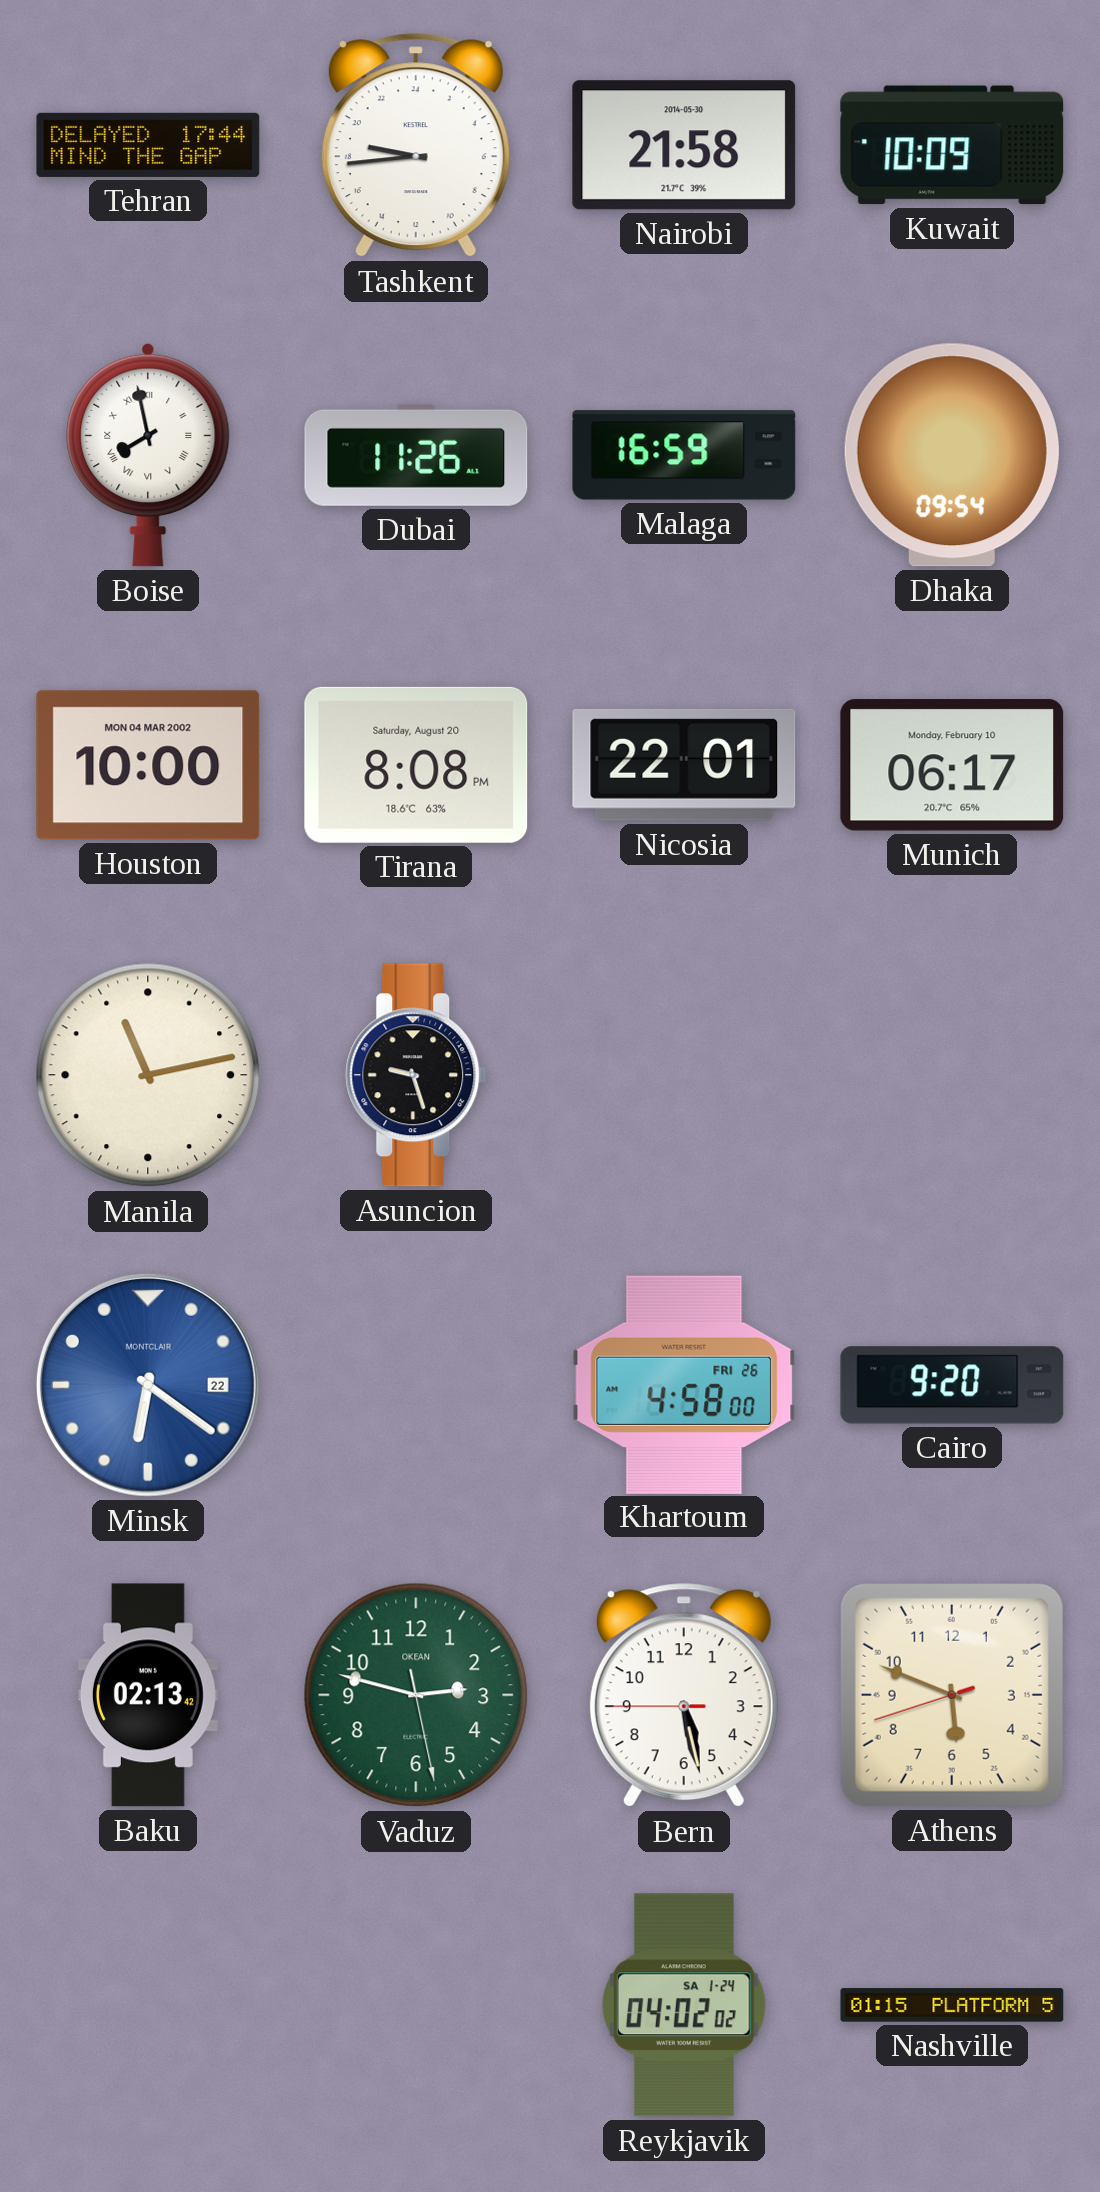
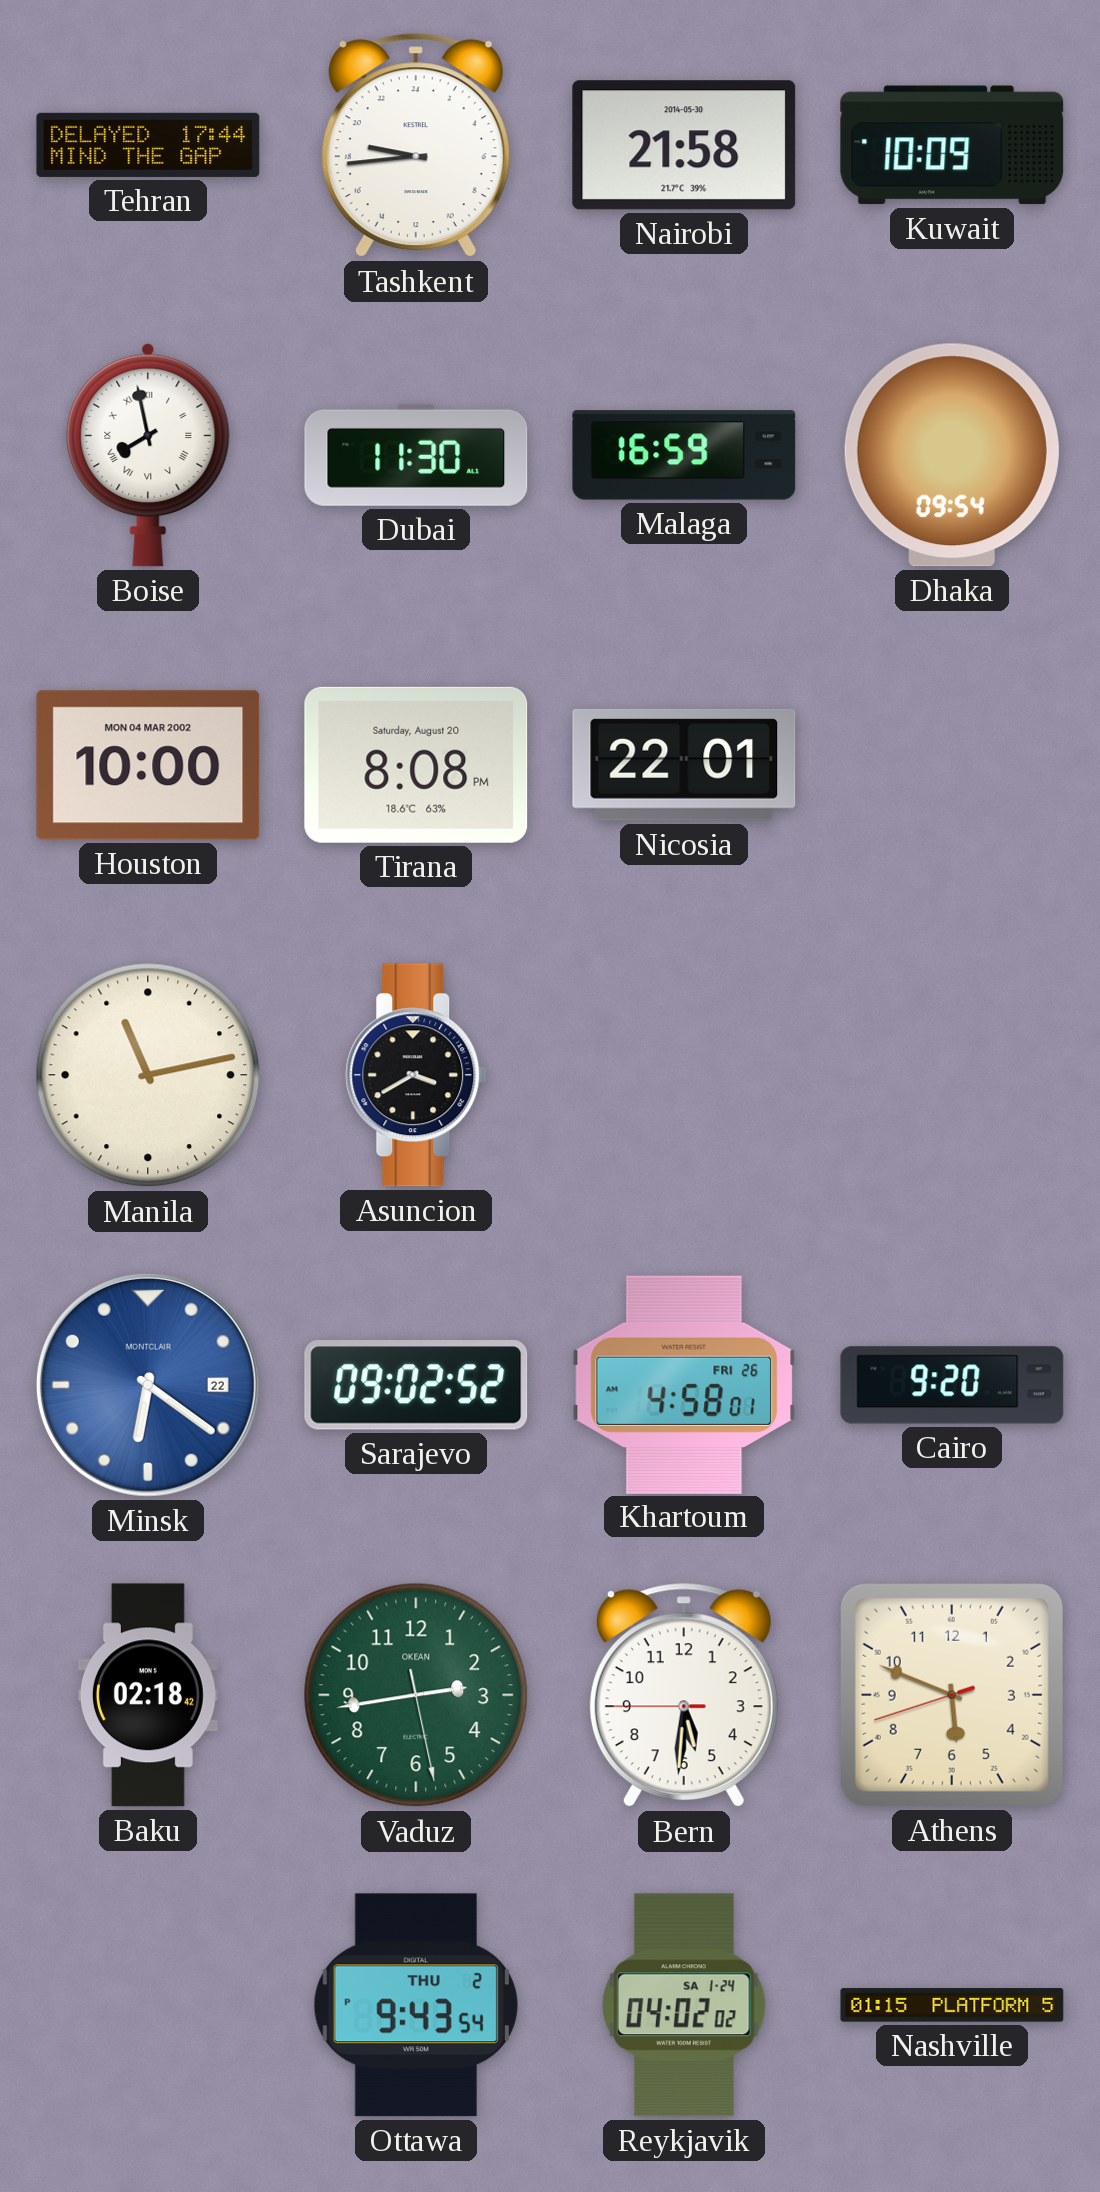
Dubai: 11:26 -> 11:30
Munich: 06:17 -> none
Asuncion: 9:27 -> 3:40
Sarajevo: none -> 09:02
Khartoum: 4:58:00 -> 4:58:01
Baku: 02:13 -> 02:18
Vaduz: 2:47 -> 2:43
Bern: 5:27 -> 5:30
Ottawa: none -> 9:43
